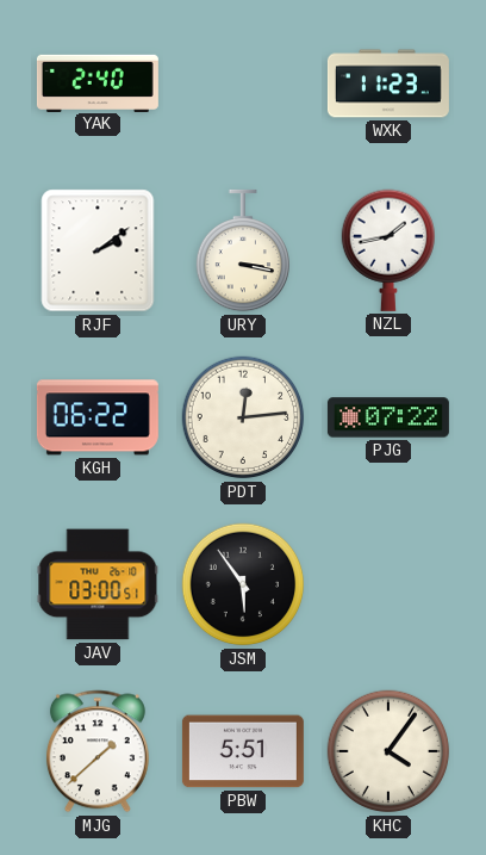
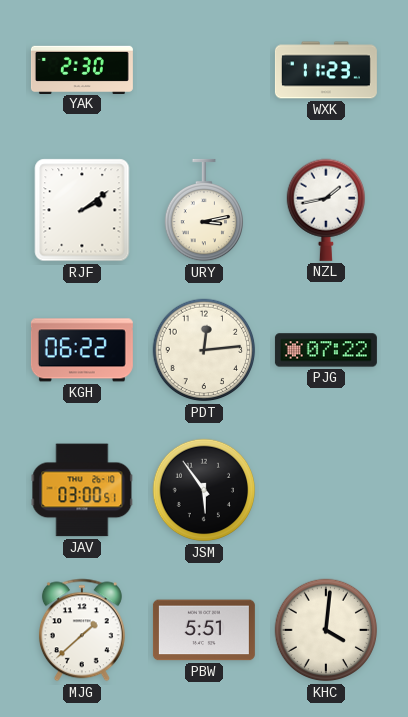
YAK: 2:40 -> 2:30
URY: 3:17 -> 3:13
KHC: 4:06 -> 4:01
